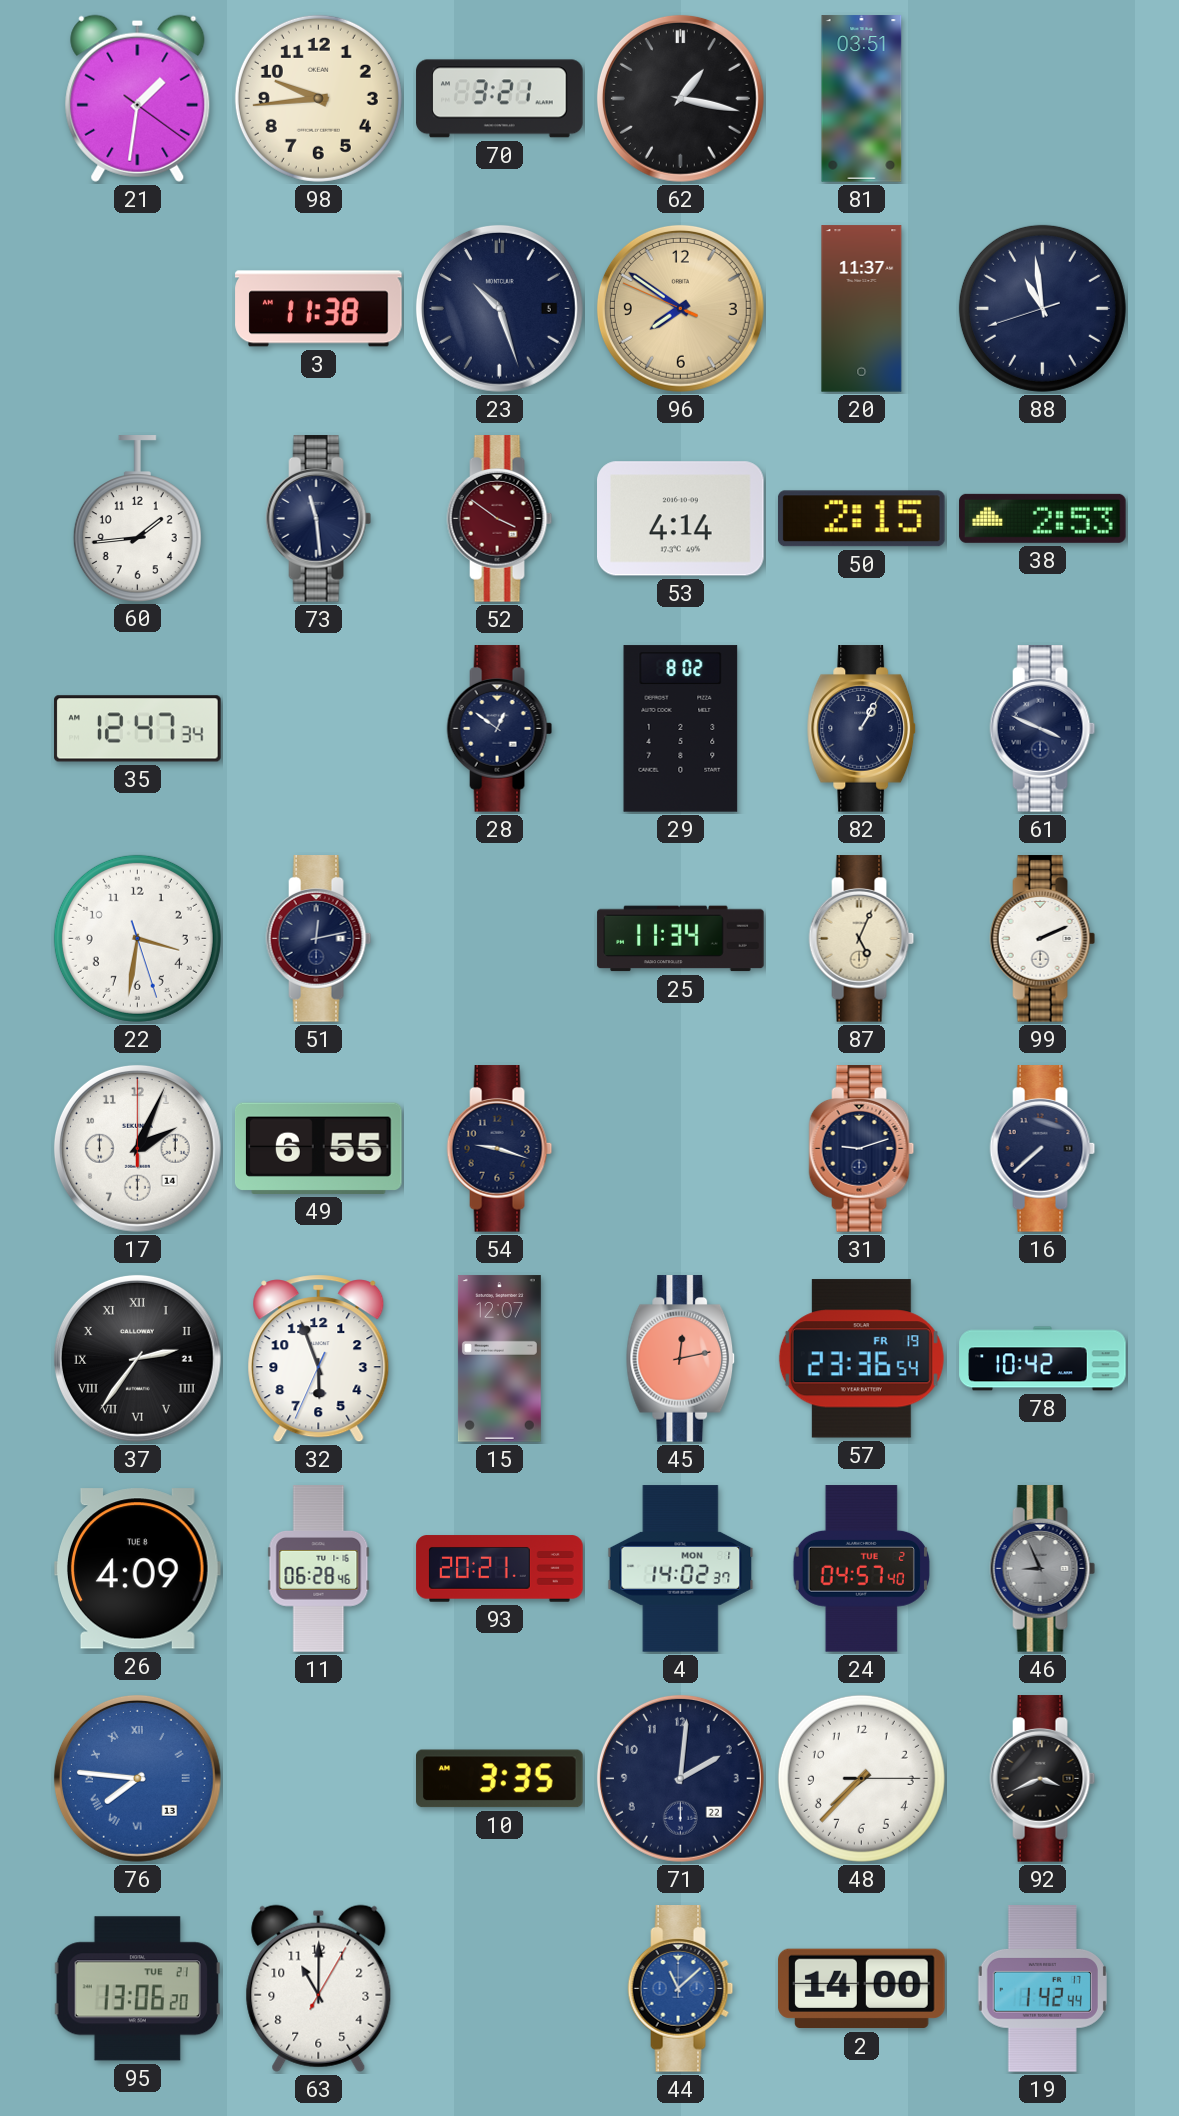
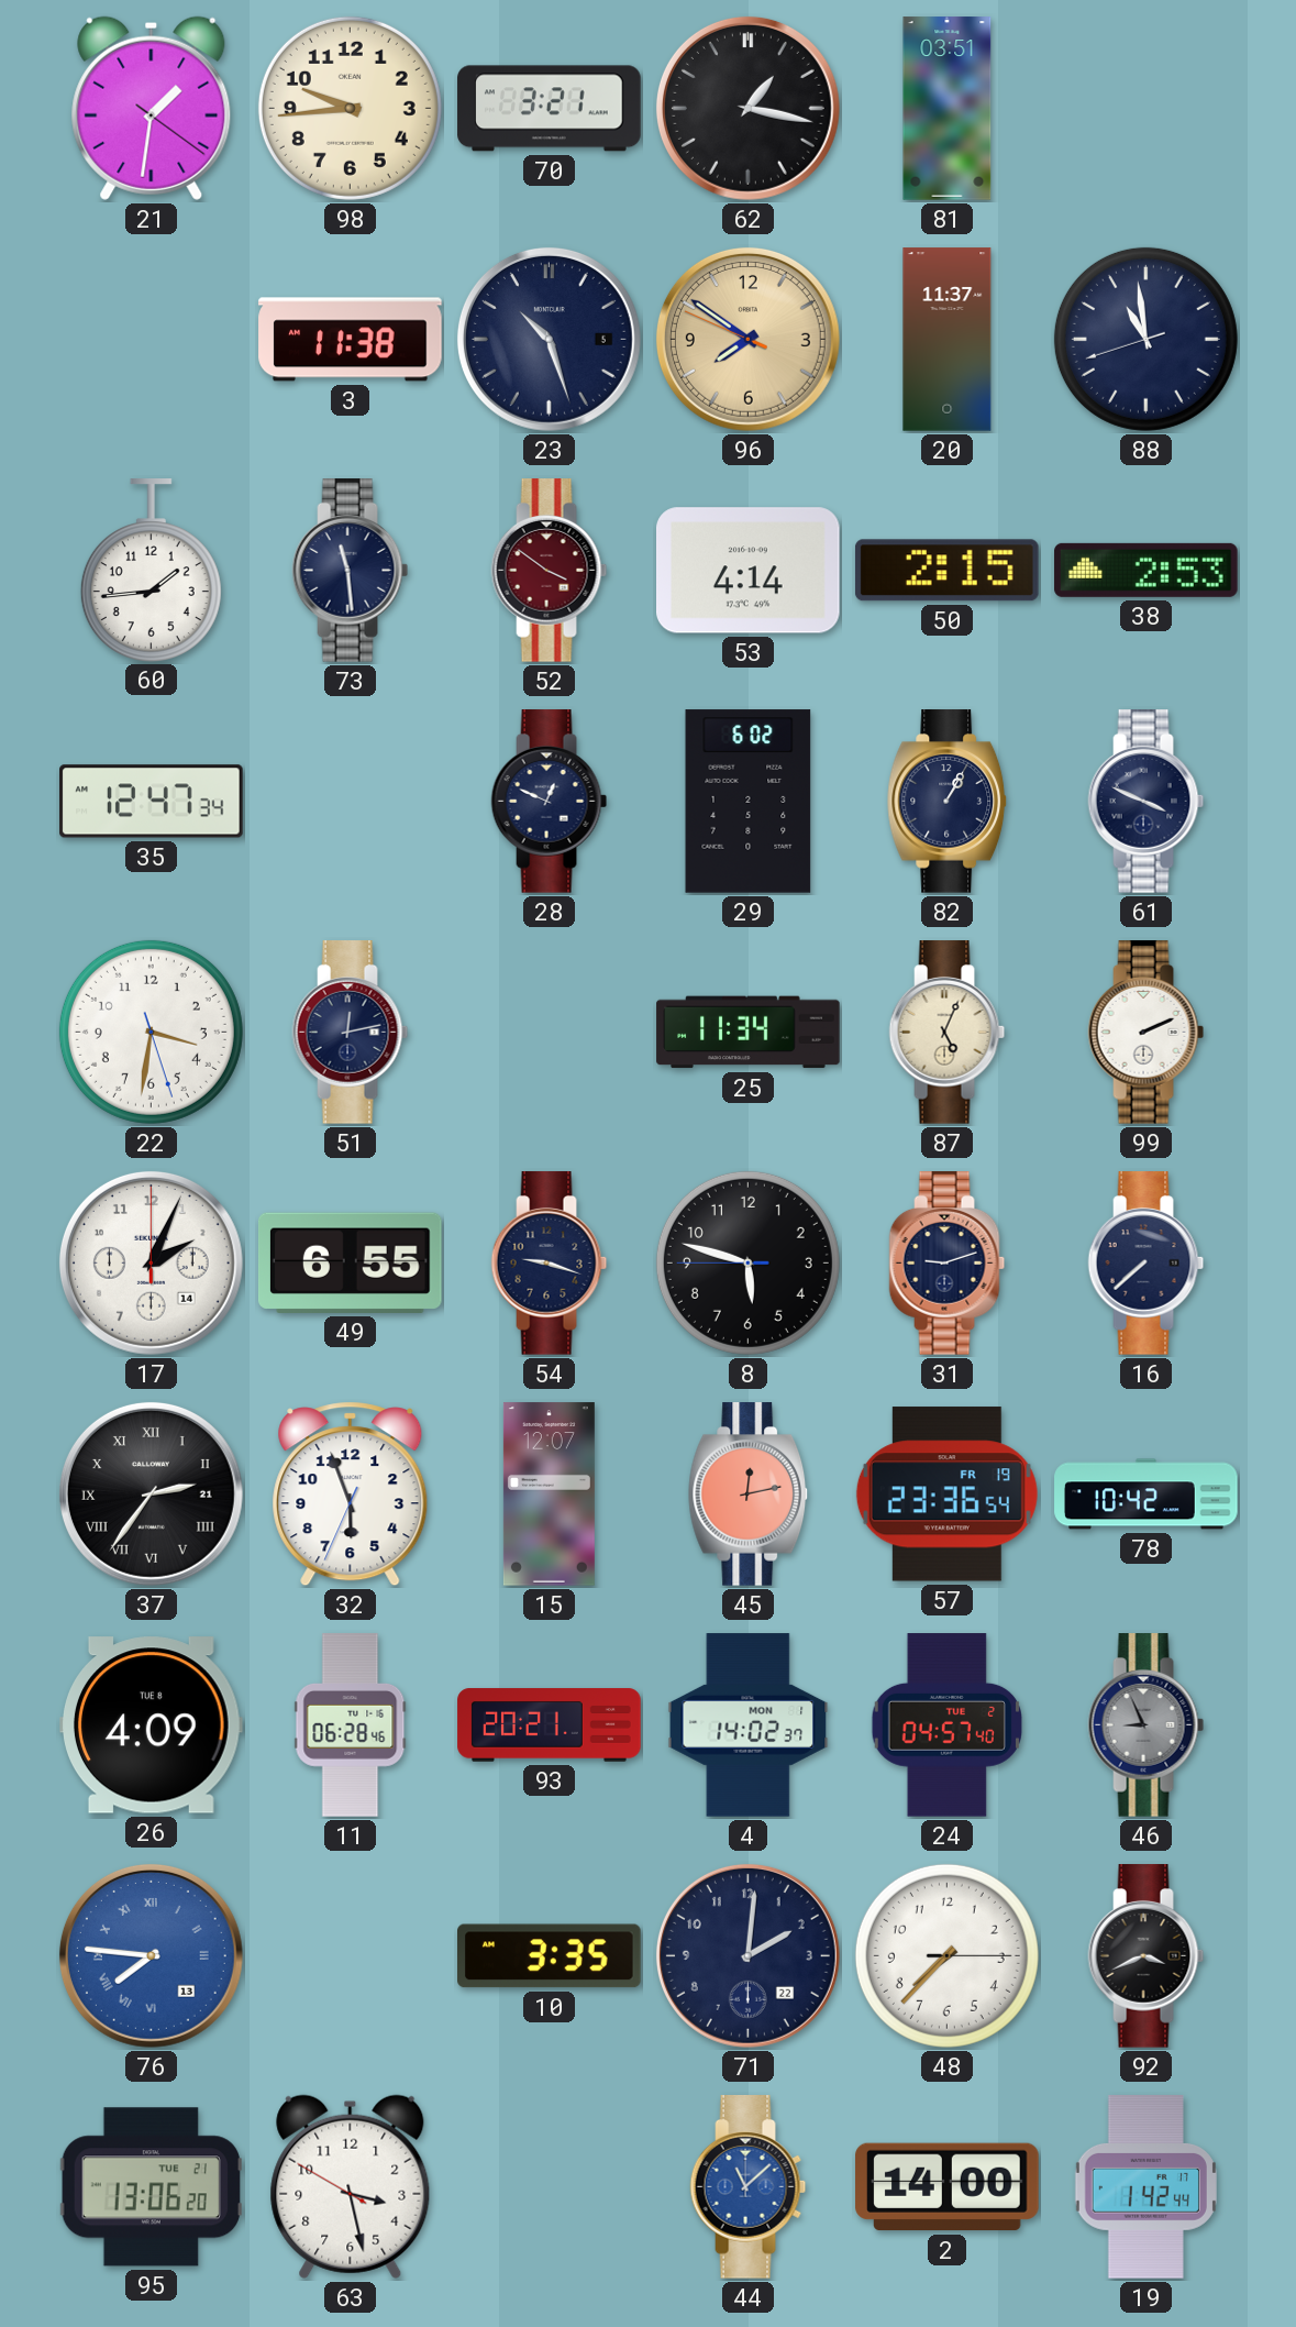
28: 12:51 -> 12:49
29: 8:02 -> 6:02
8: none -> 5:47
63: 11:00 -> 3:27
